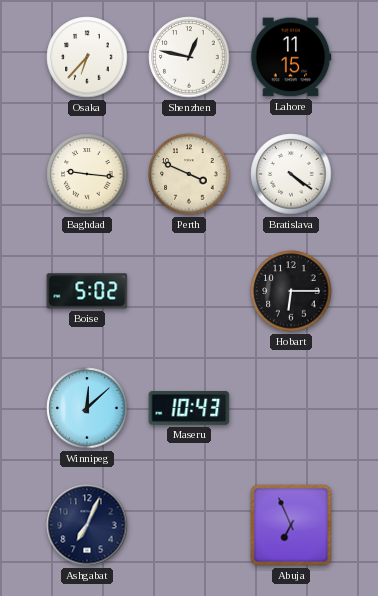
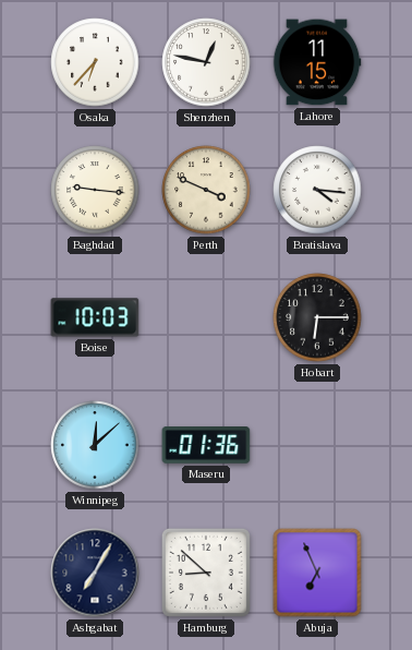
Bratislava: 4:21 -> 4:16
Boise: 5:02 -> 10:03
Maseru: 10:43 -> 01:36
Ashgabat: 7:04 -> 7:05
Hamburg: none -> 8:52
